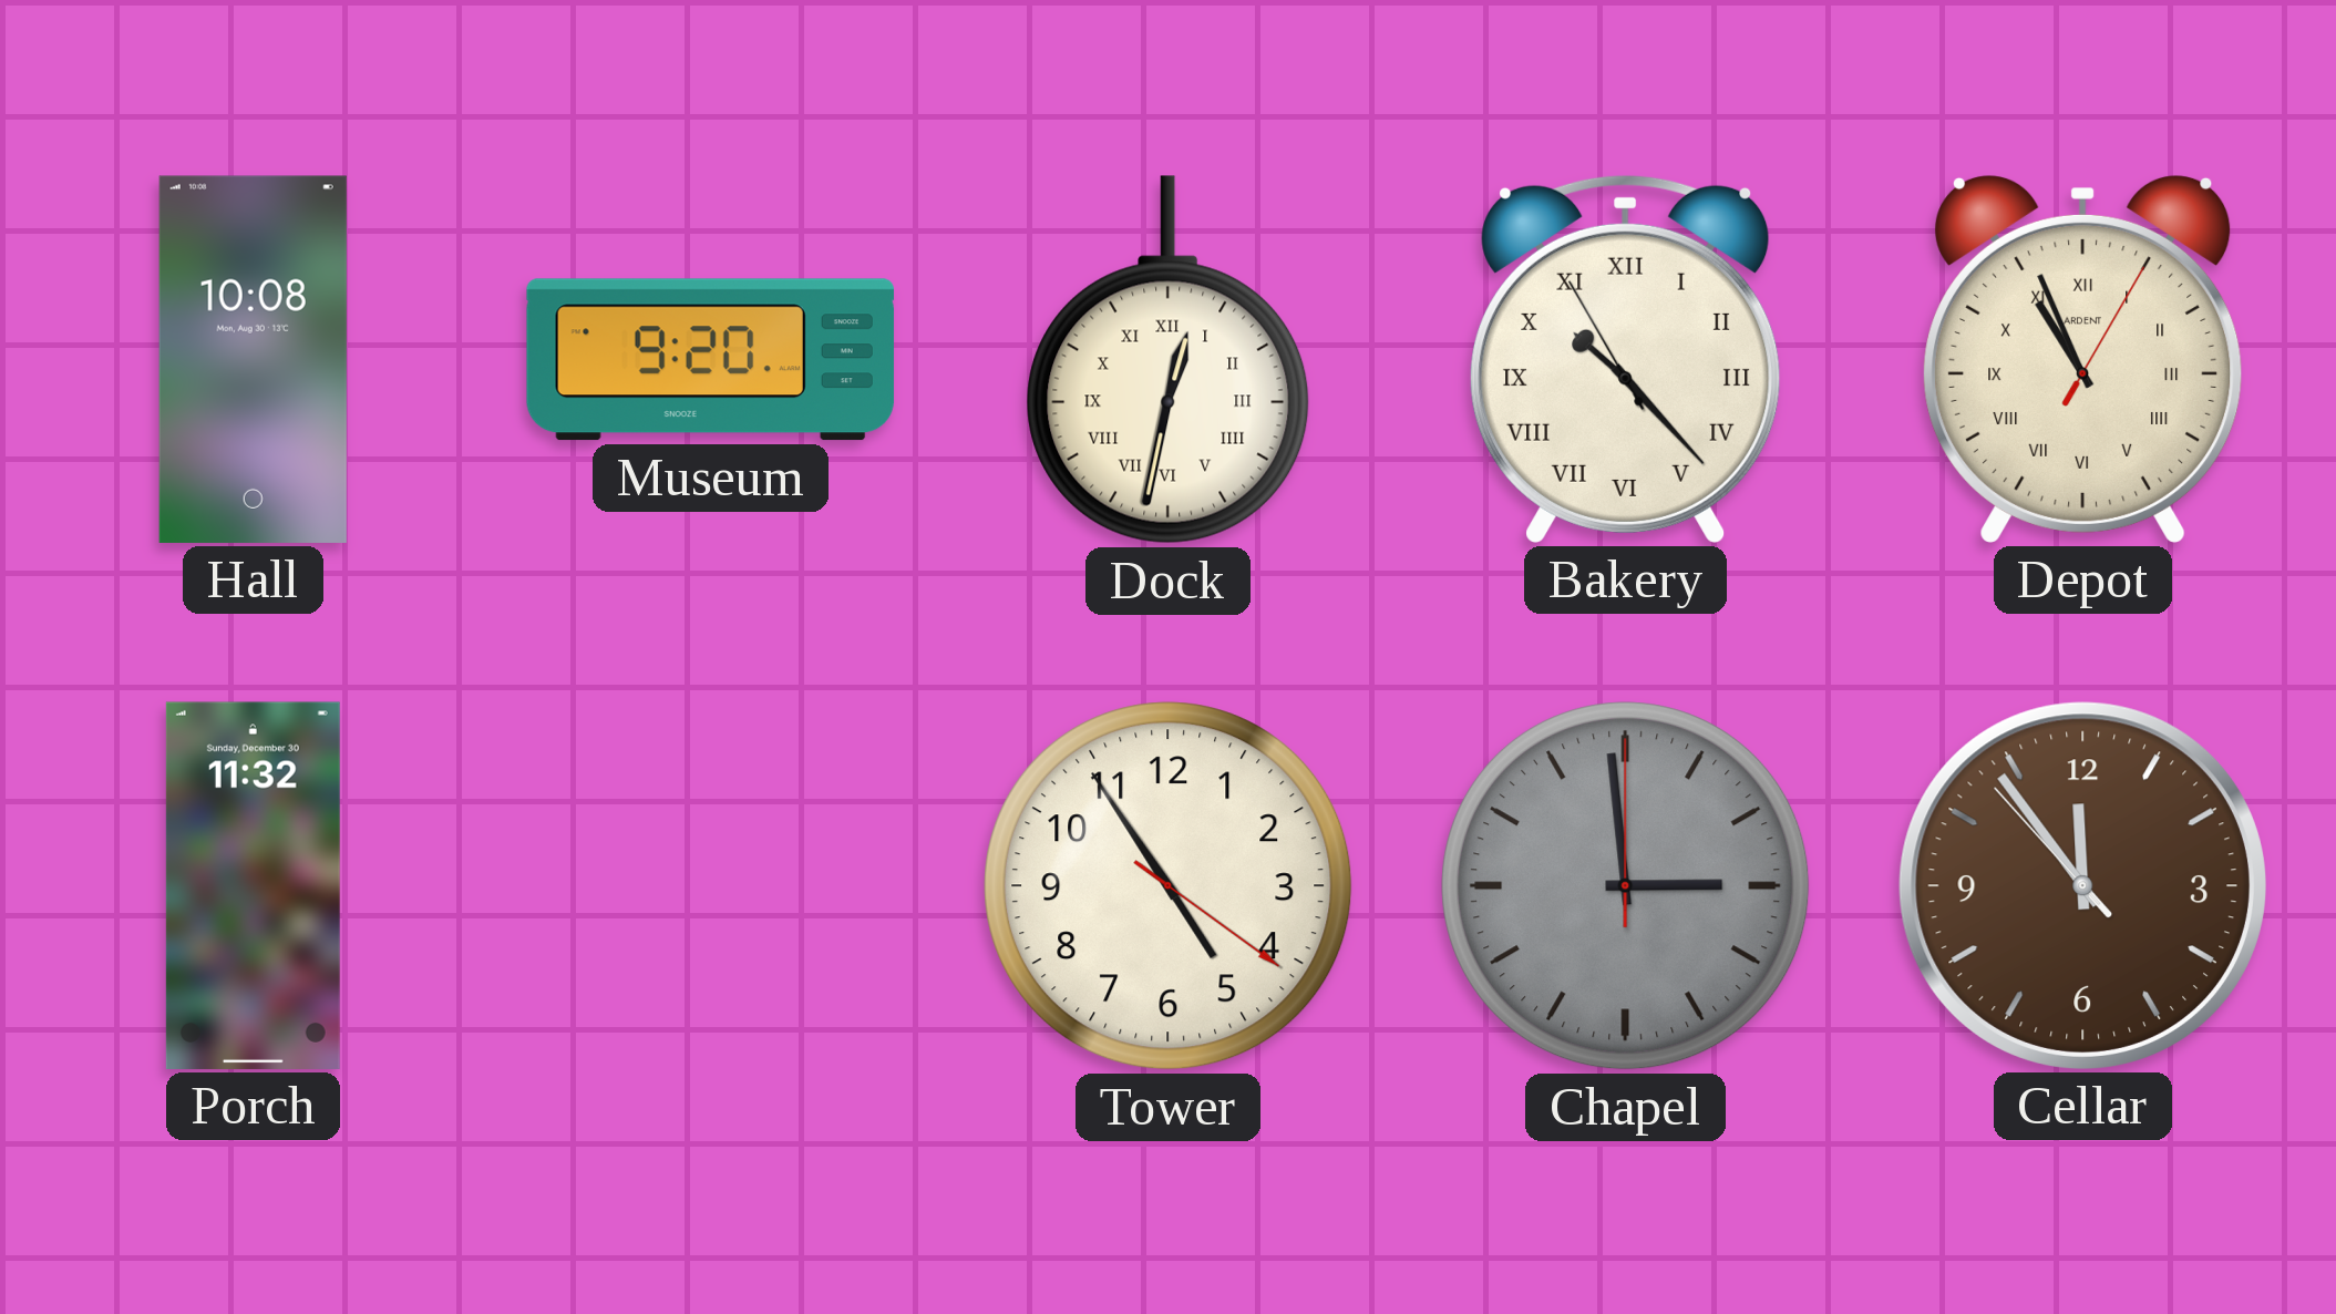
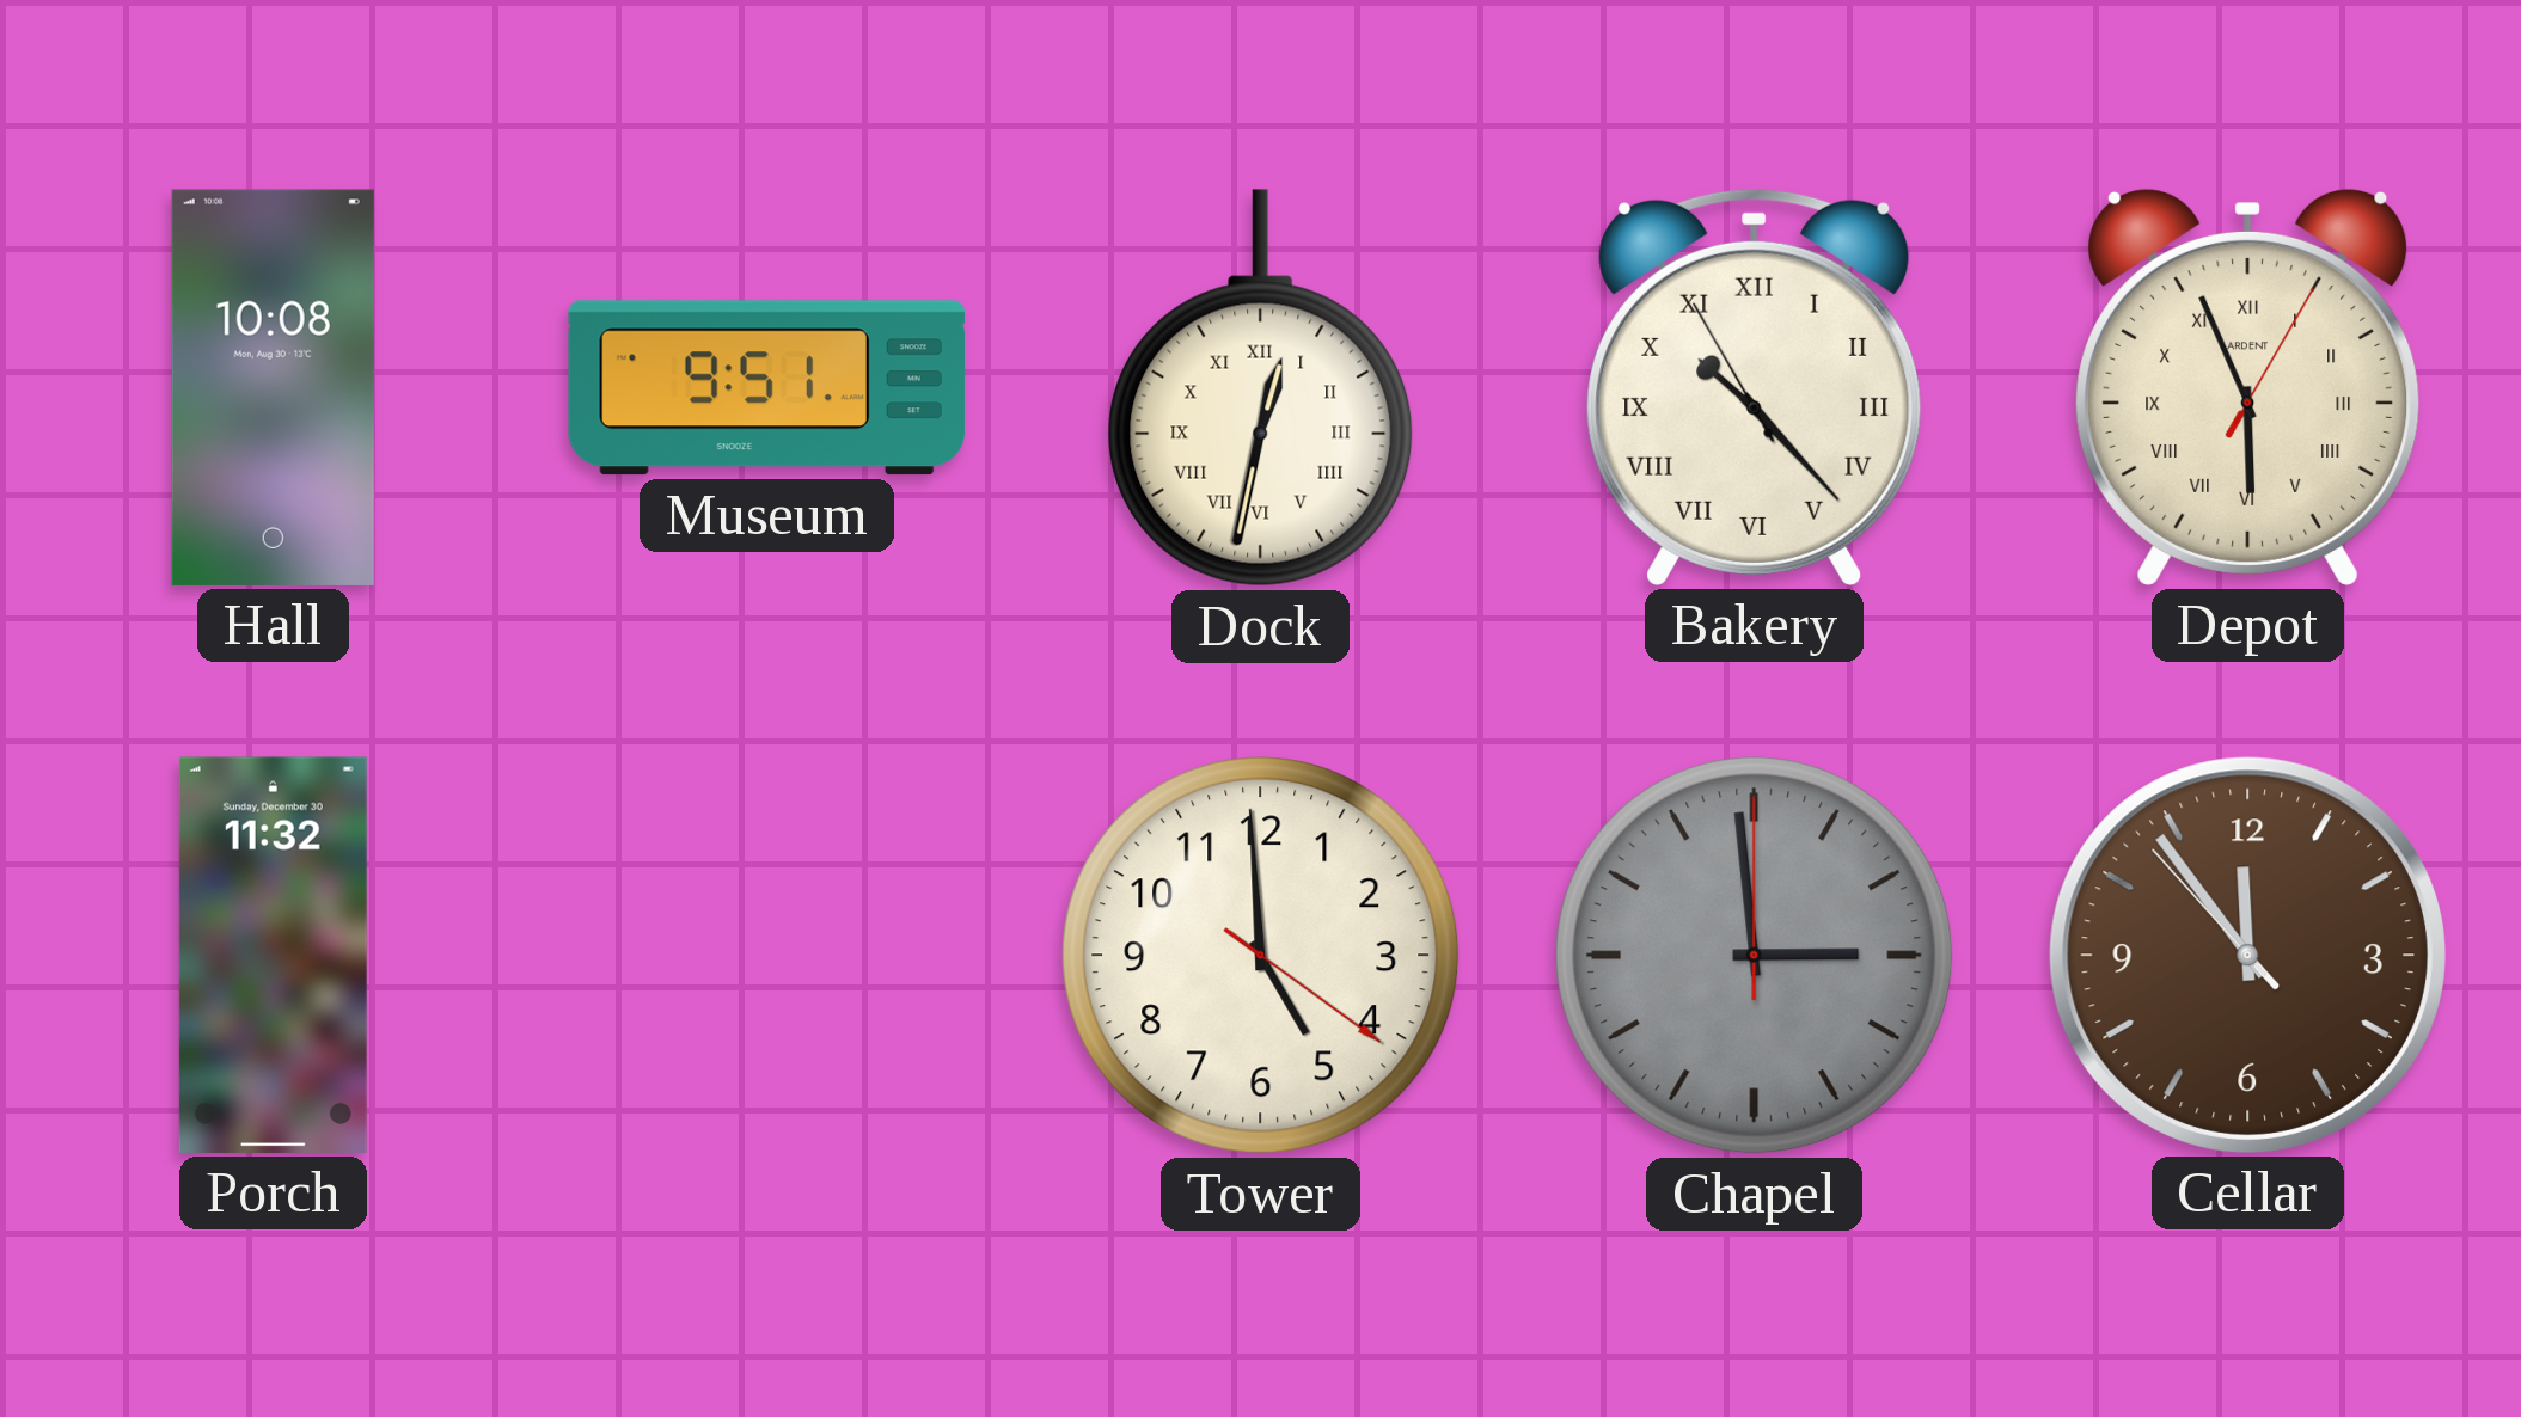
Museum: 9:20 -> 9:51
Depot: 10:56 -> 5:56
Tower: 4:54 -> 4:59
